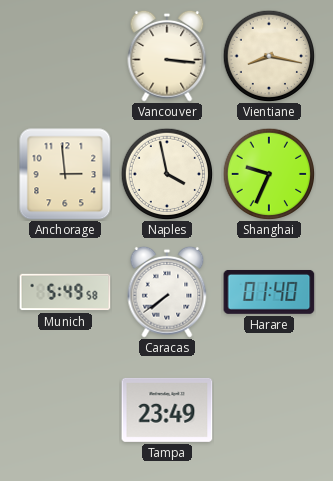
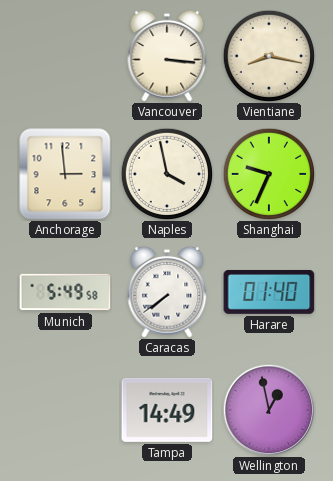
Tampa: 23:49 -> 14:49
Wellington: none -> 12:58
